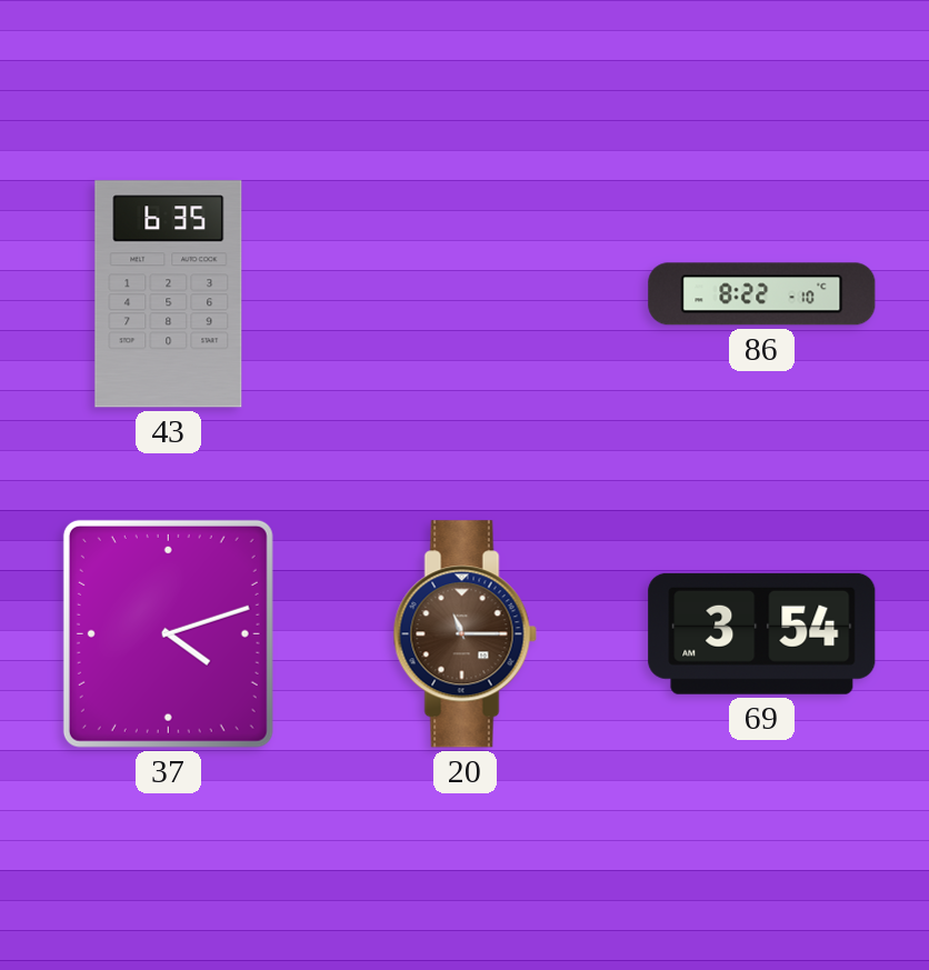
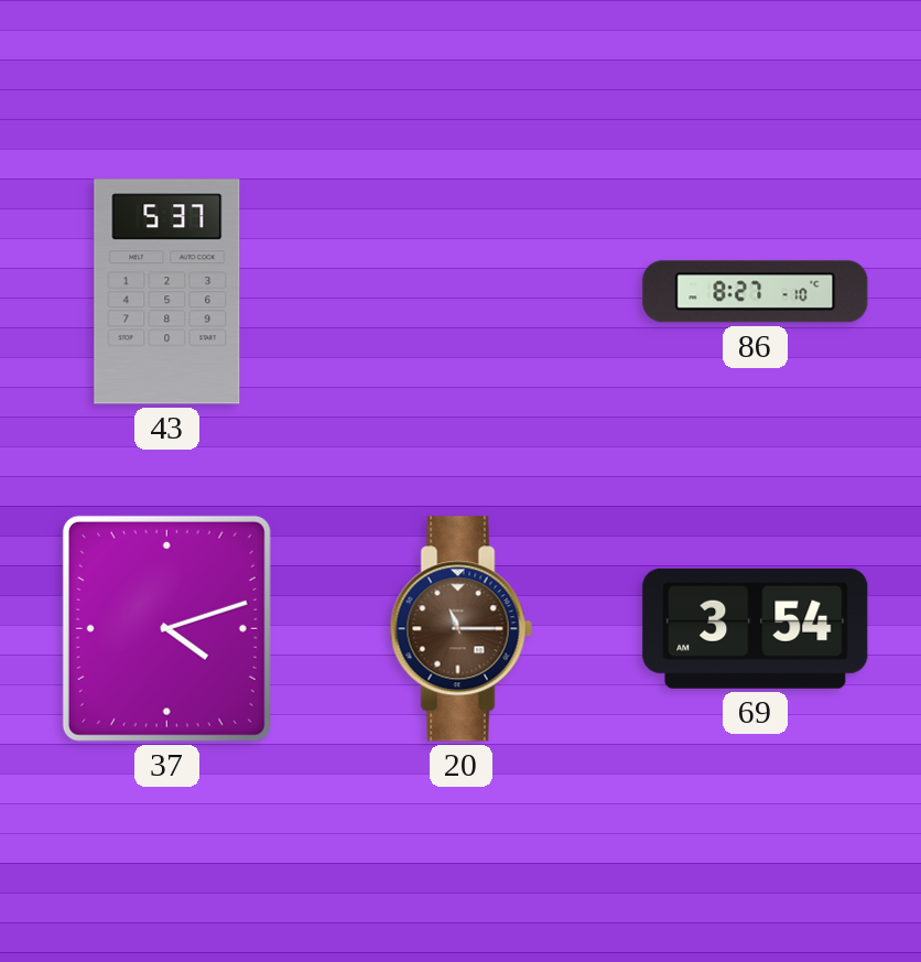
43: 6:35 -> 5:37
86: 8:22 -> 8:27
